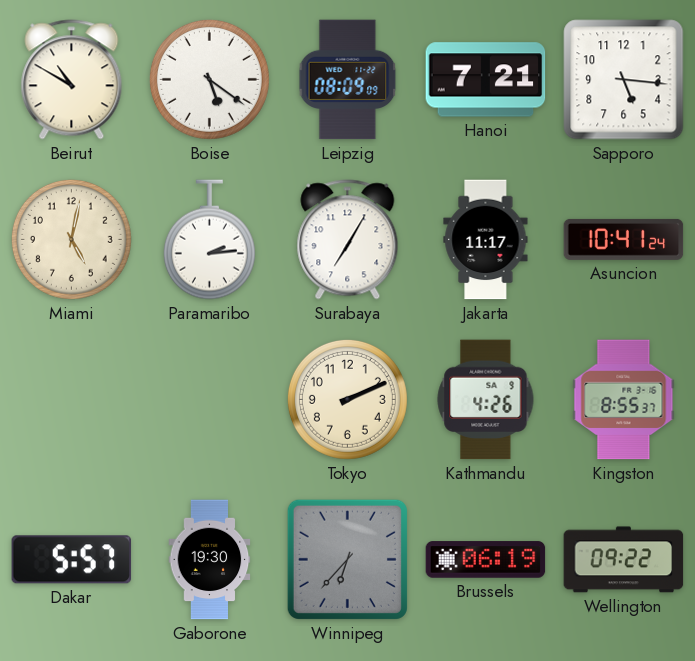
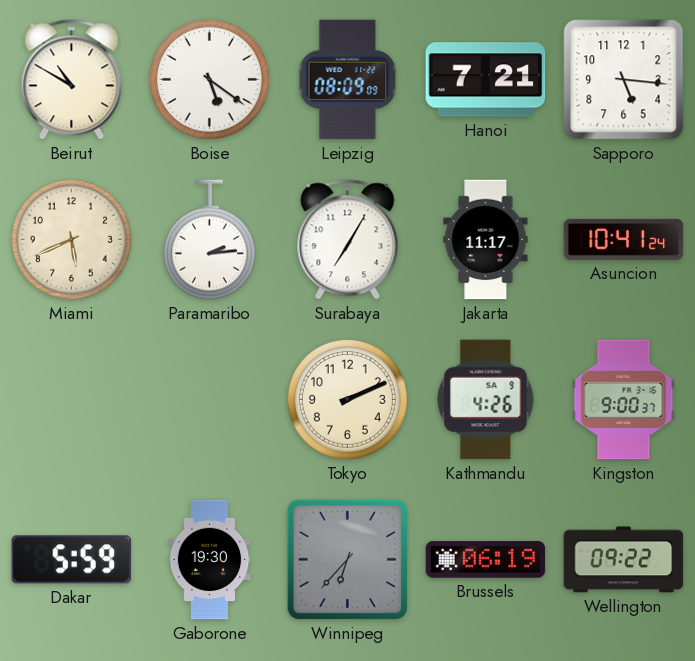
Miami: 5:02 -> 5:41
Kingston: 8:55 -> 9:00
Dakar: 5:57 -> 5:59
